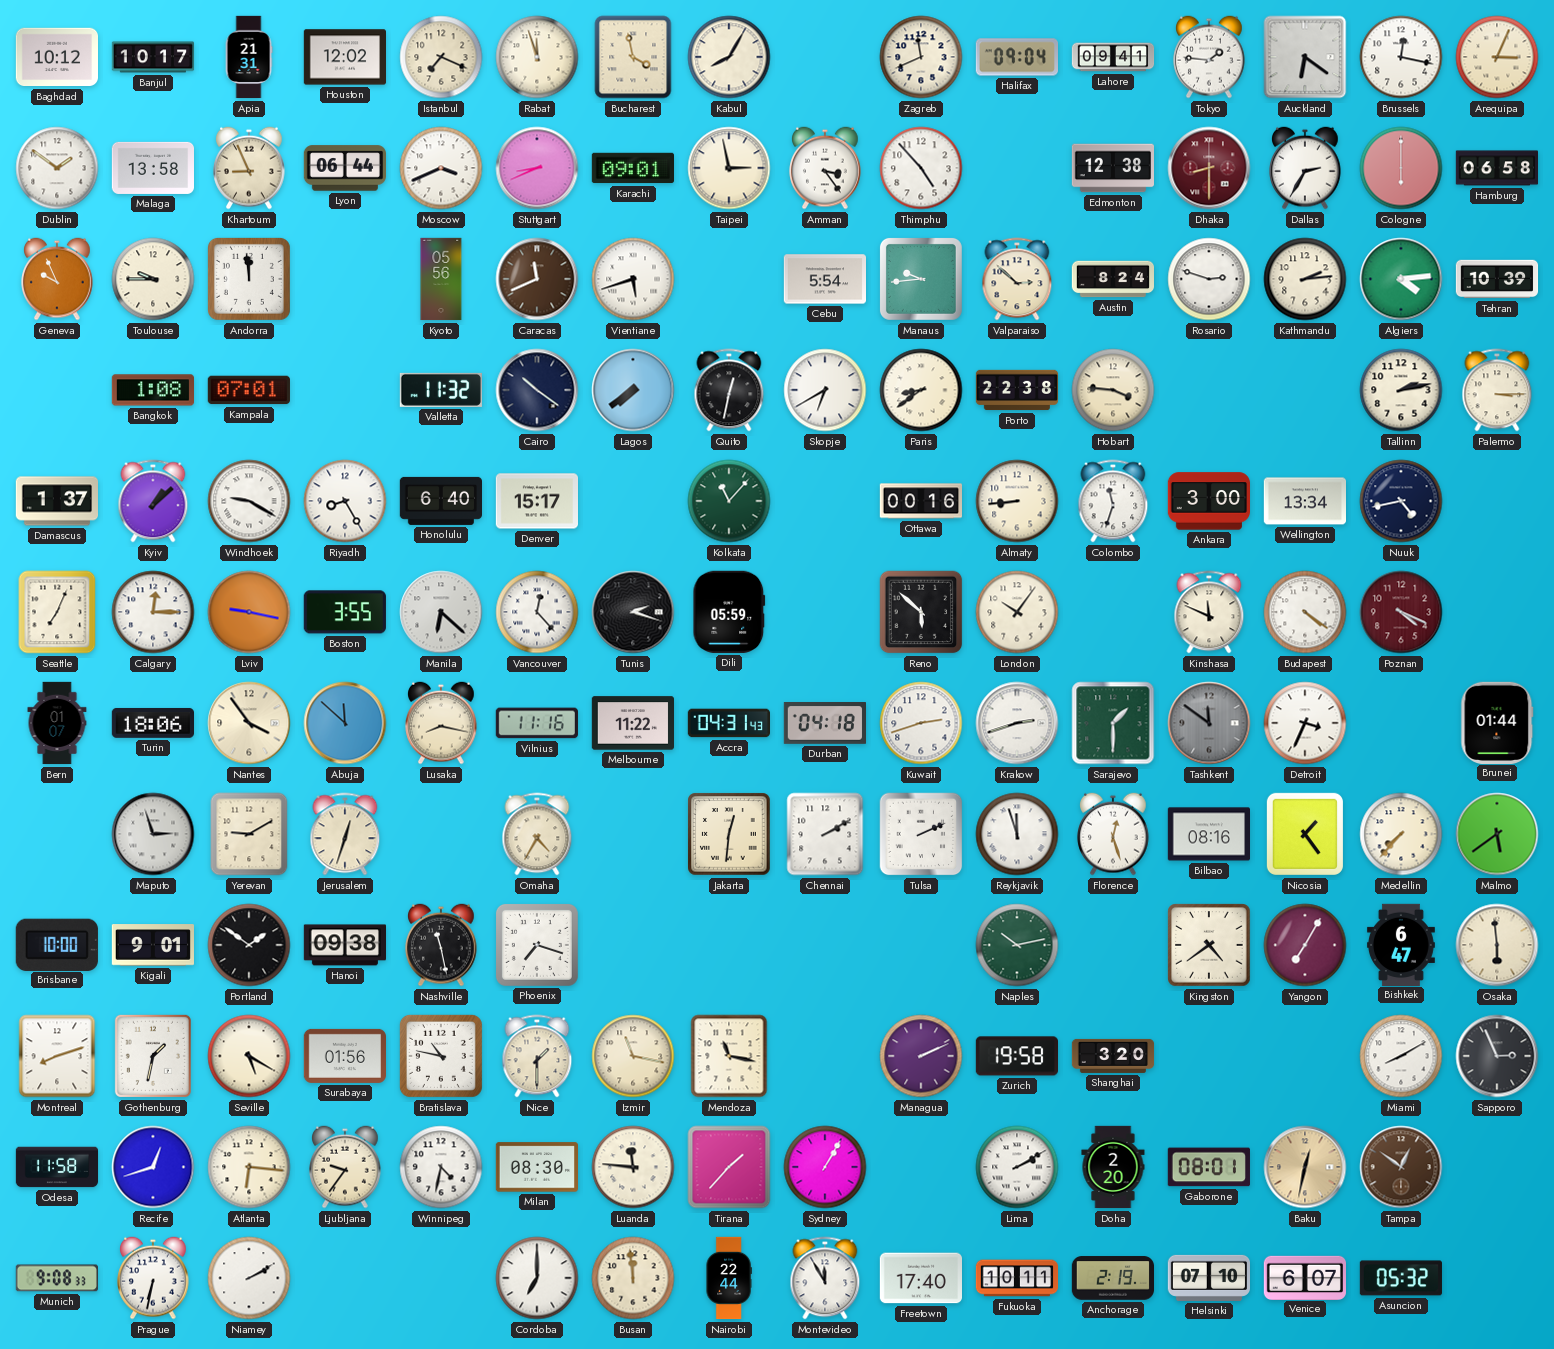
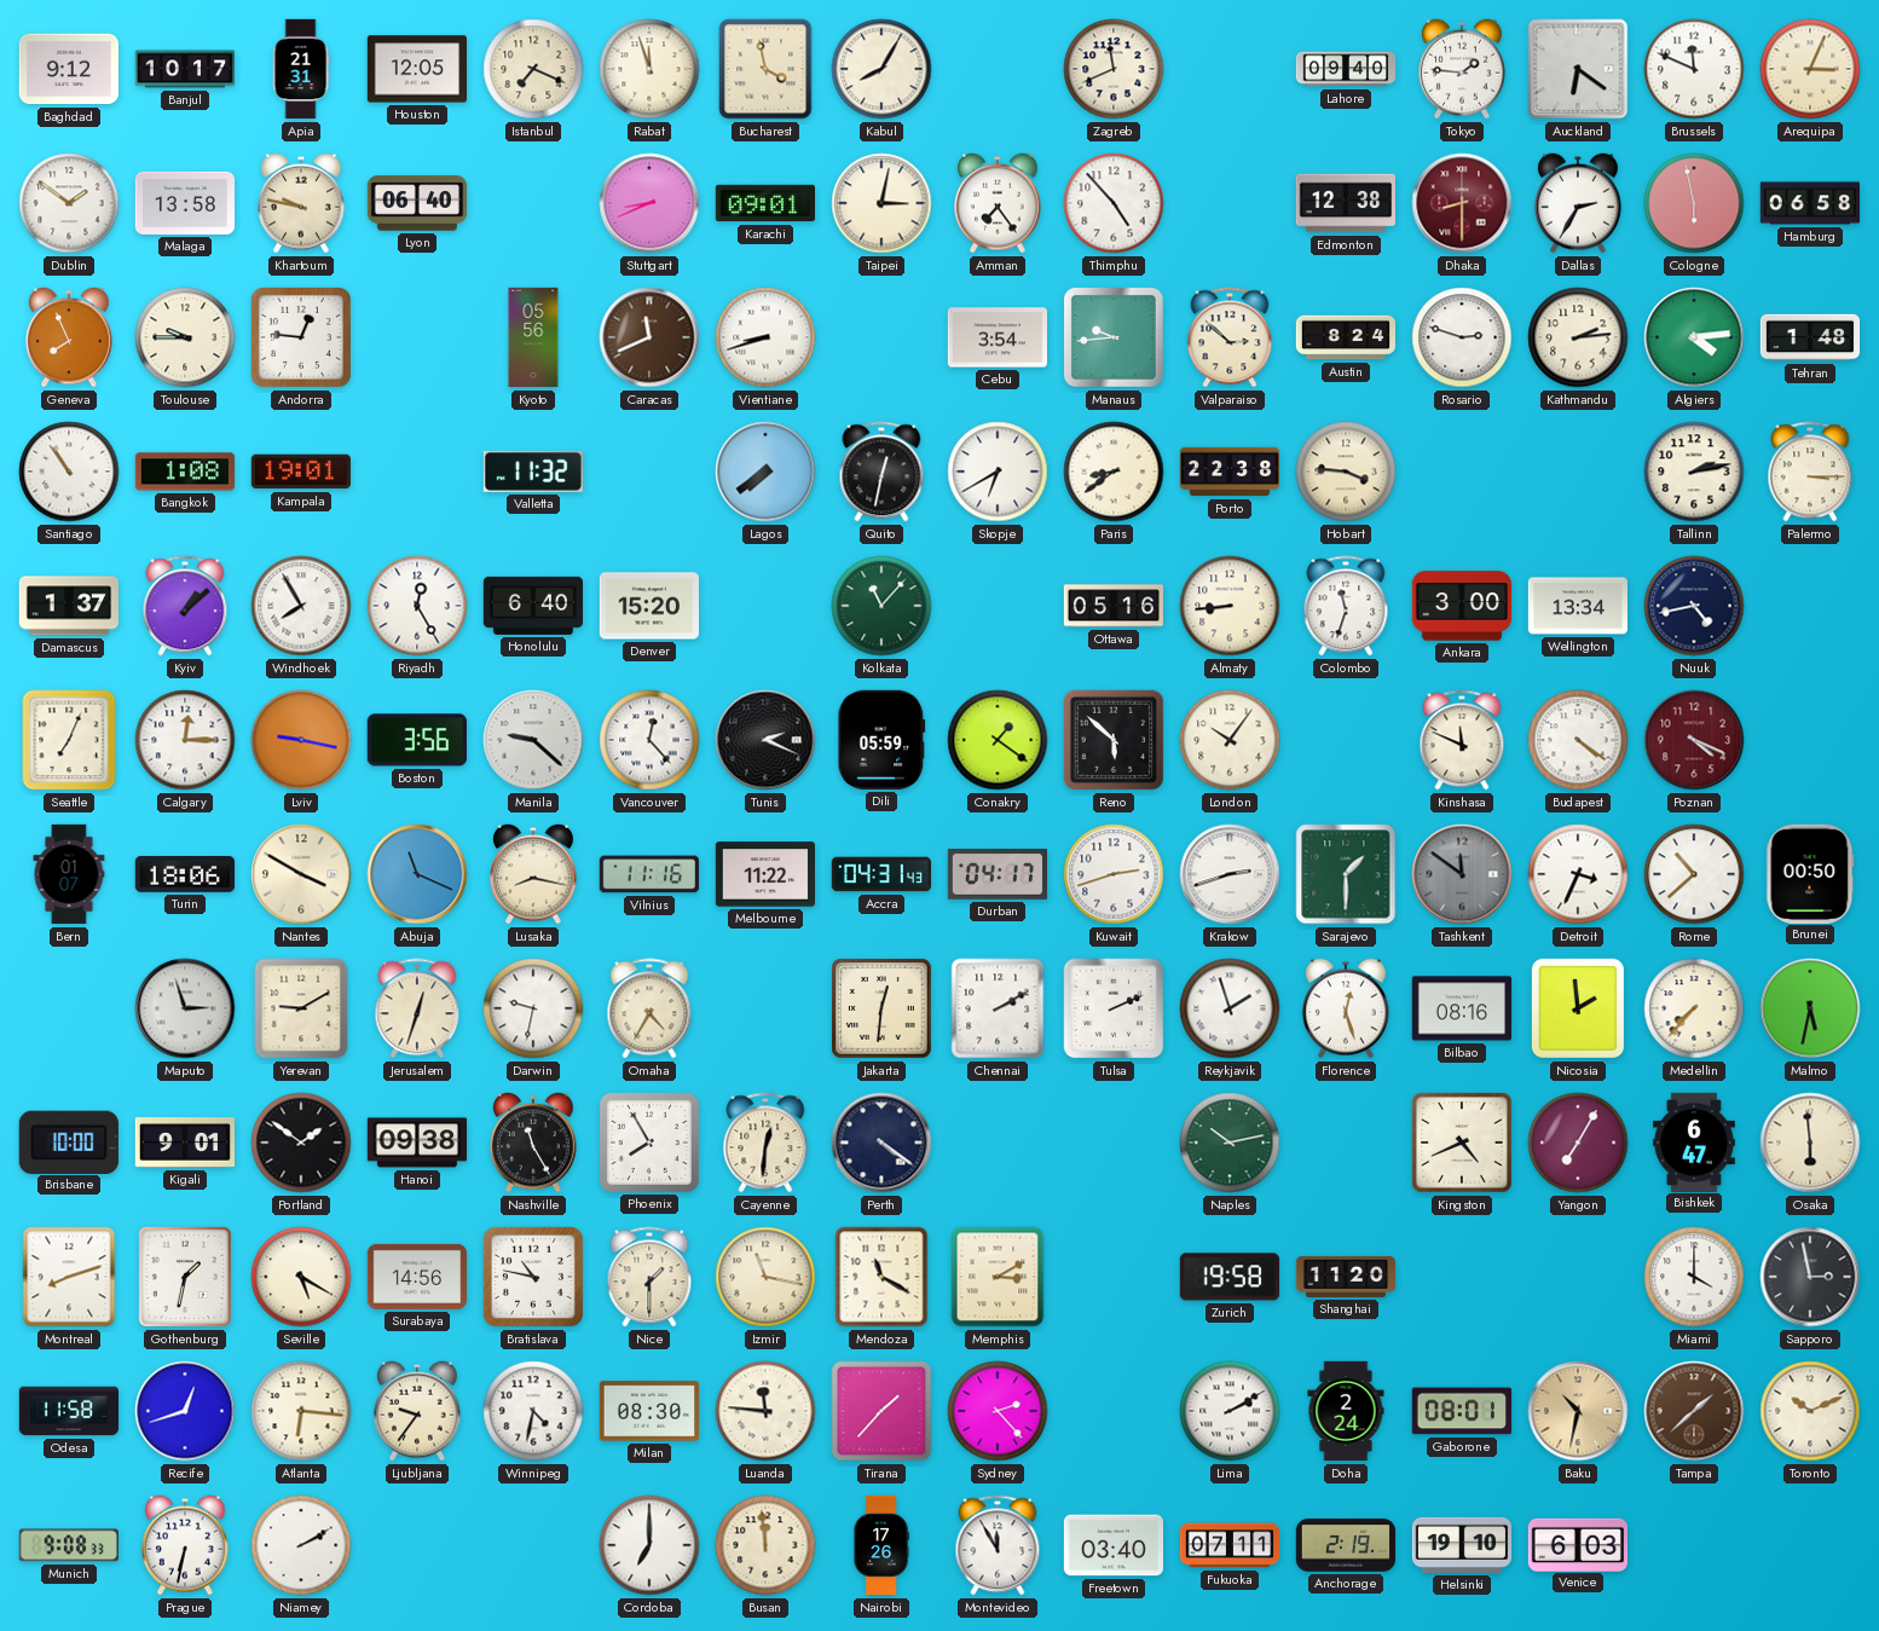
Baghdad: 10:12 -> 9:12
Houston: 12:02 -> 12:05
Halifax: 09:04 -> none
Lahore: 09:41 -> 09:40
Brussels: 12:17 -> 11:49
Khartoum: 8:56 -> 9:47
Lyon: 06:44 -> 06:40
Moscow: 3:41 -> none
Taipei: 2:58 -> 3:02
Amman: 3:24 -> 7:24
Cologne: 6:00 -> 5:58
Geneva: 9:56 -> 7:56
Andorra: 11:59 -> 12:46
Vientiane: 5:42 -> 8:42
Cebu: 5:54 -> 3:54
Tehran: 10:39 -> 1:48
Santiago: none -> 10:54
Kampala: 07:01 -> 19:01
Cairo: 10:21 -> none
Windhoek: 9:20 -> 7:55
Riyadh: 8:25 -> 12:25
Denver: 15:17 -> 15:20
Ottawa: 00:16 -> 05:16
Boston: 3:55 -> 3:56
Manila: 6:22 -> 9:22
Tunis: 2:18 -> 2:19
Conakry: none -> 1:21
Nantes: 3:54 -> 3:50
Abuja: 11:52 -> 11:19
Durban: 04:18 -> 04:17
Rome: none -> 10:38
Brunei: 01:44 -> 00:50
Darwin: none -> 9:32
Reykjavik: 11:57 -> 1:57
Nicosia: 1:24 -> 1:59
Malmo: 5:39 -> 5:32
Nashville: 11:28 -> 11:25
Phoenix: 7:18 -> 7:55
Cayenne: none -> 12:31
Perth: none -> 4:21
Kingston: 4:39 -> 4:41
Surabaya: 01:56 -> 14:56
Mendoza: 11:17 -> 11:20
Memphis: none -> 3:10
Managua: 2:11 -> none
Shanghai: 3:20 -> 11:20
Miami: 8:10 -> 4:00
Sapporo: 2:56 -> 2:58
Sydney: 1:05 -> 2:23
Doha: 2:20 -> 2:24
Baku: 12:32 -> 10:32
Tampa: 12:51 -> 1:38
Toronto: none -> 10:11
Nairobi: 22:44 -> 17:26
Freetown: 17:40 -> 03:40
Fukuoka: 10:11 -> 07:11
Helsinki: 07:10 -> 19:10
Venice: 6:07 -> 6:03
Asuncion: 05:32 -> none
